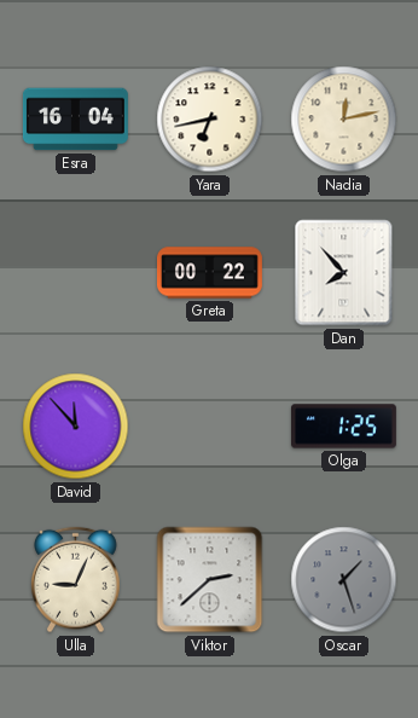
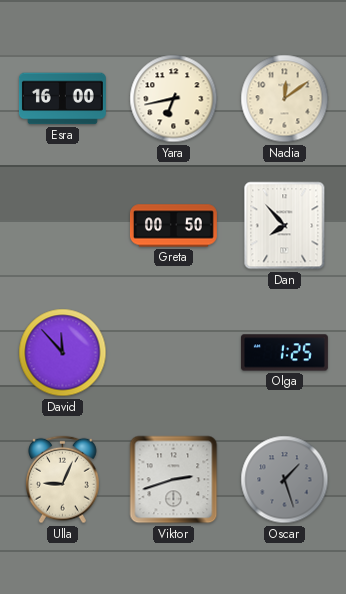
Esra: 16:04 -> 16:00
Nadia: 12:13 -> 12:09
Greta: 00:22 -> 00:50
Viktor: 2:38 -> 2:42
